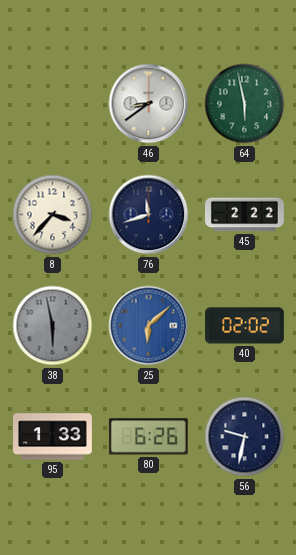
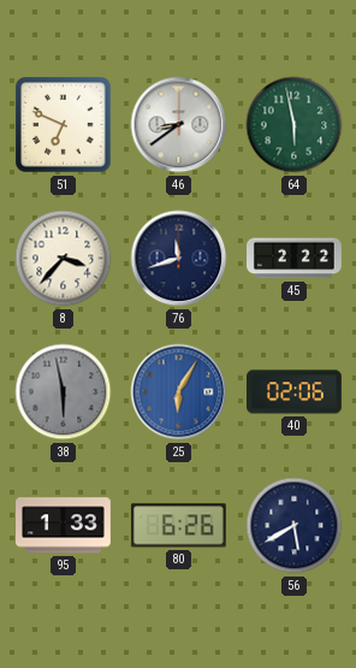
51: none -> 6:49
25: 6:08 -> 6:05
40: 02:02 -> 02:06
56: 9:32 -> 5:40
